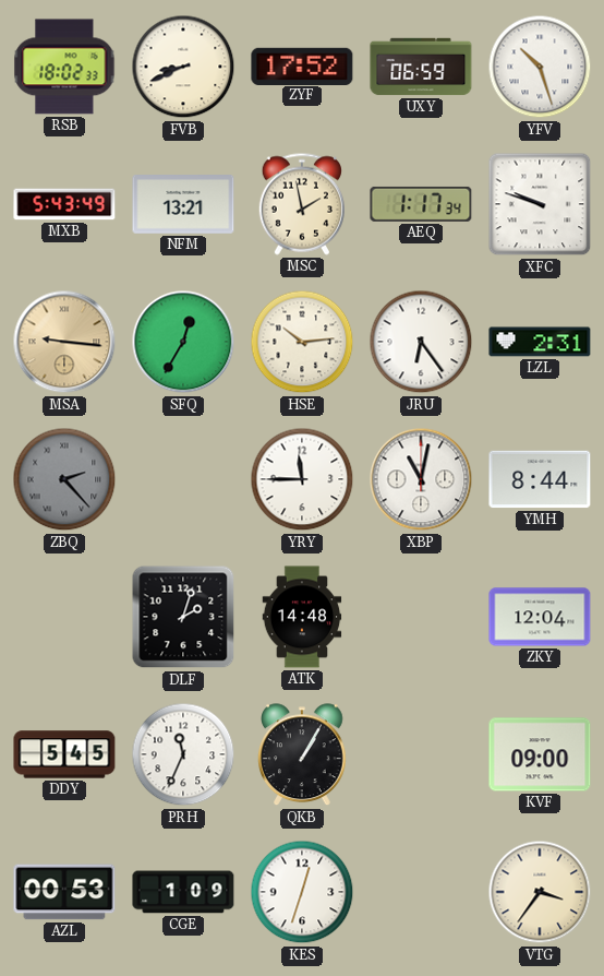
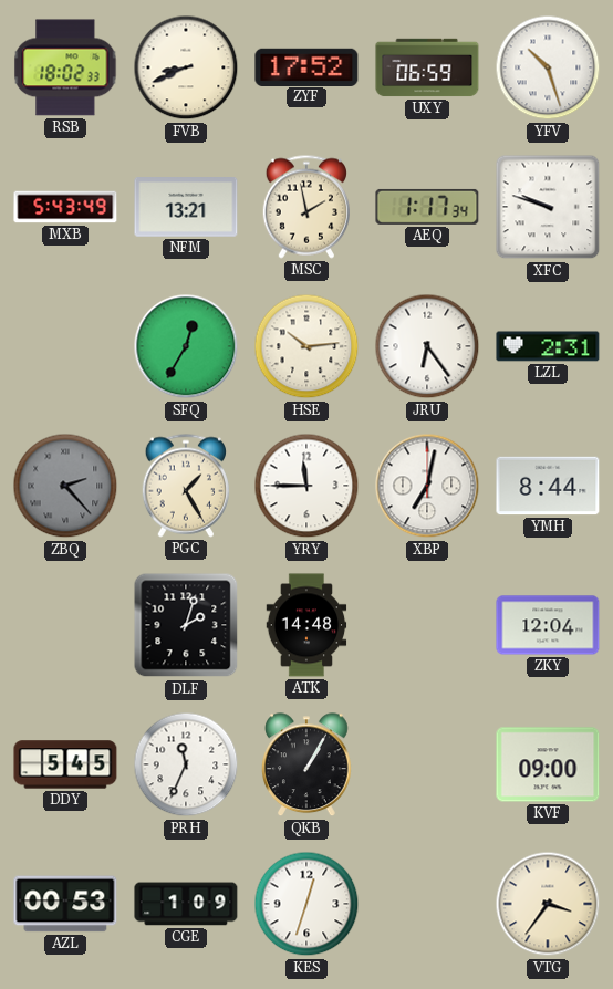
MSA: 9:16 -> none
PGC: none -> 1:25
XBP: 11:02 -> 7:02
